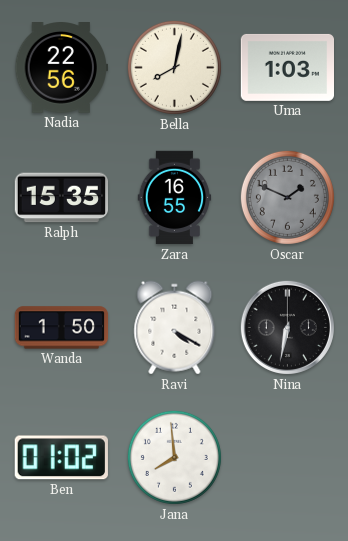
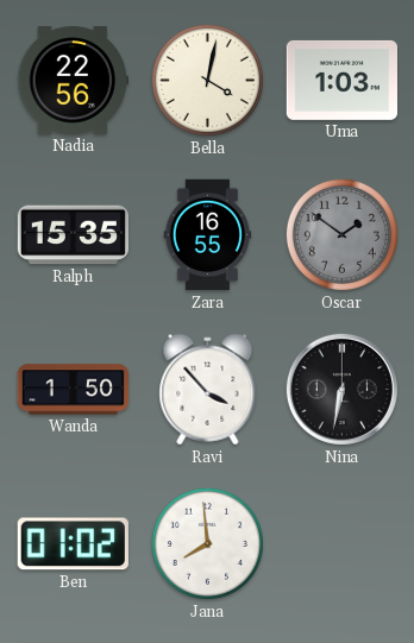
Bella: 8:02 -> 4:02
Oscar: 1:49 -> 1:51
Ravi: 4:20 -> 3:53
